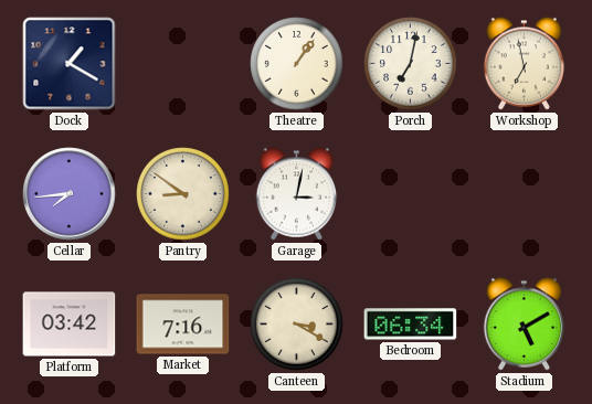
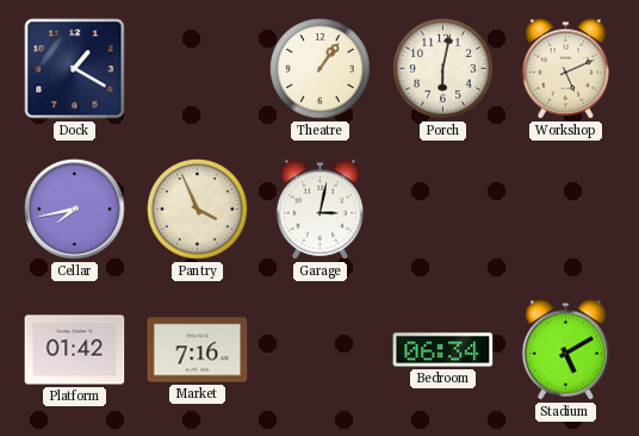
Porch: 7:02 -> 6:02
Workshop: 6:58 -> 5:11
Cellar: 7:44 -> 7:43
Pantry: 8:51 -> 3:56
Platform: 03:42 -> 01:42
Canteen: 3:20 -> none
